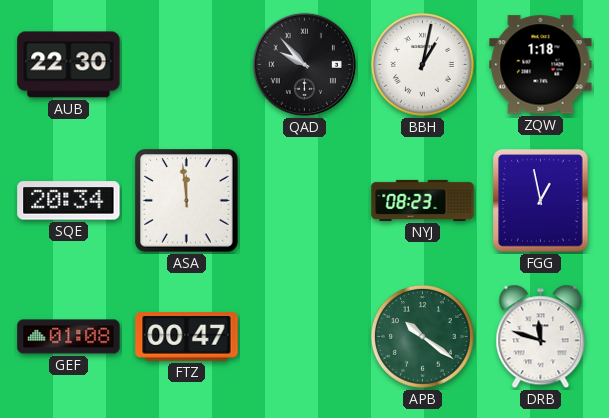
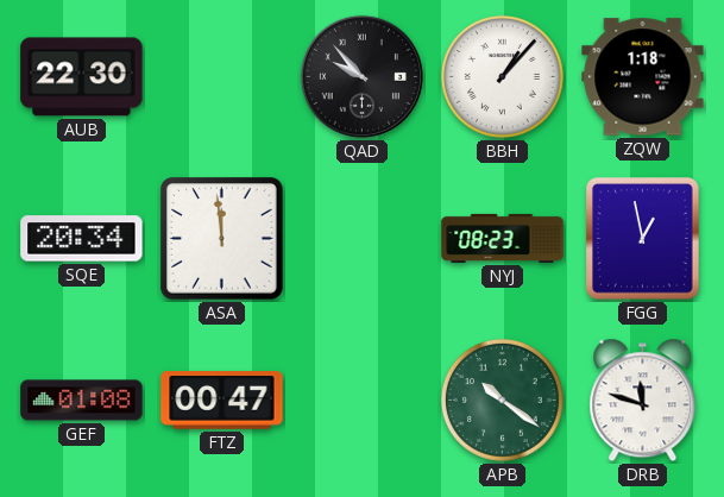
BBH: 1:02 -> 1:07
